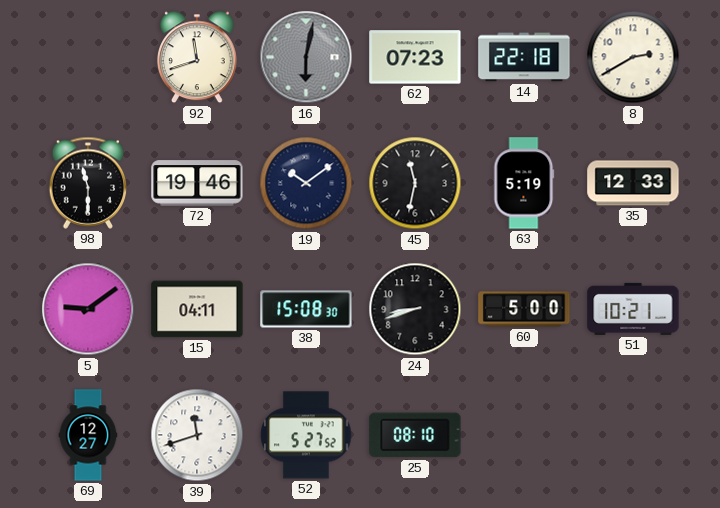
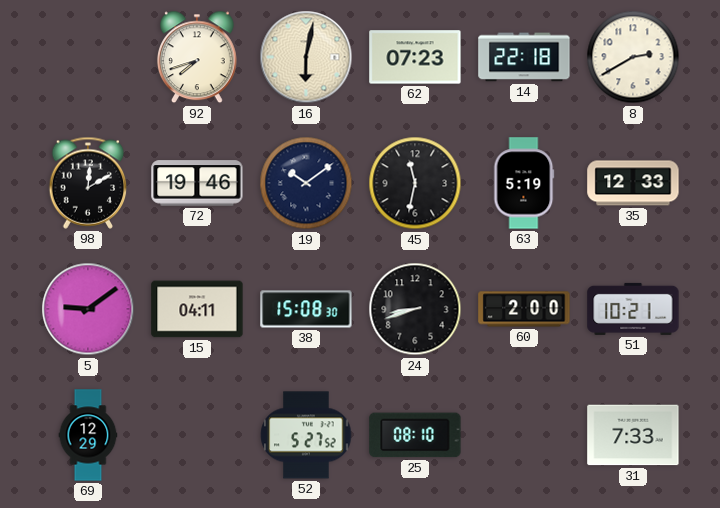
92: 11:42 -> 7:42
16 dial: grey -> cream
98: 11:30 -> 12:10
60: 5:00 -> 2:00
69: 12:27 -> 12:29
39: 11:42 -> none
31: none -> 7:33
